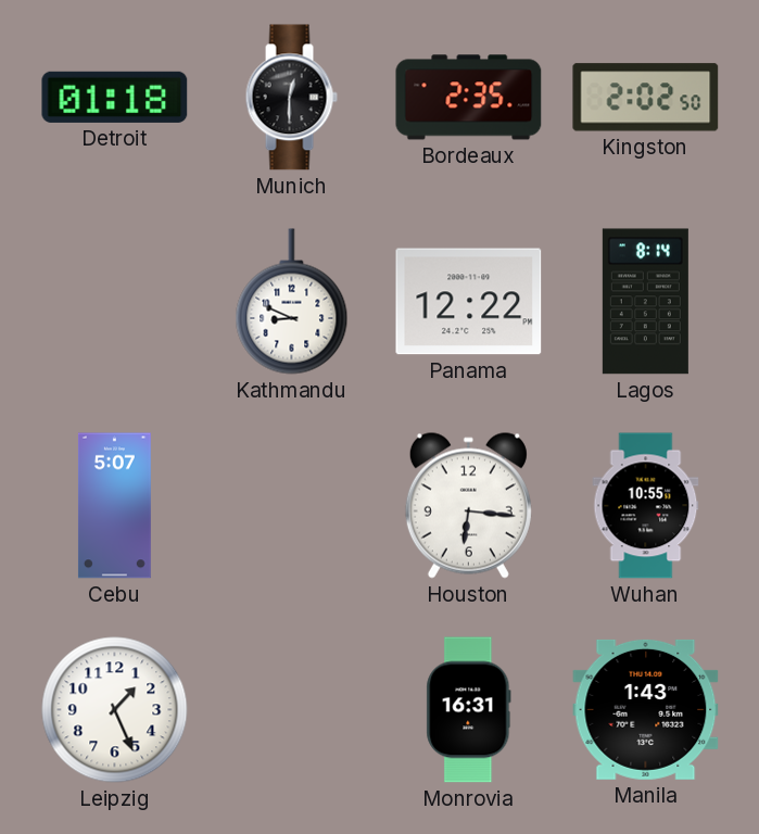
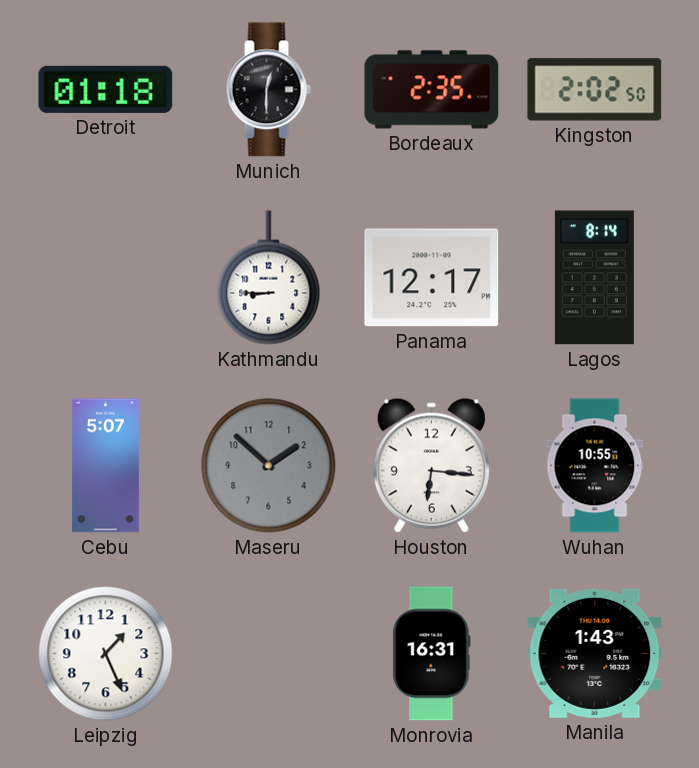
Kathmandu: 8:49 -> 8:45
Panama: 12:22 -> 12:17
Maseru: none -> 1:52
